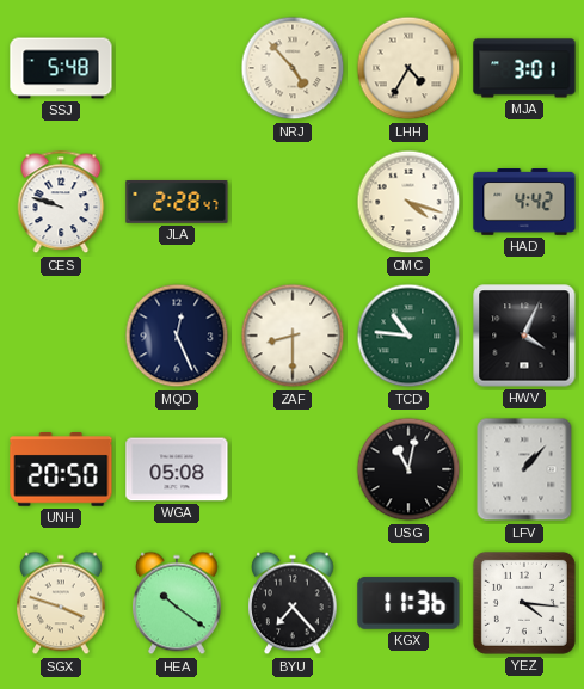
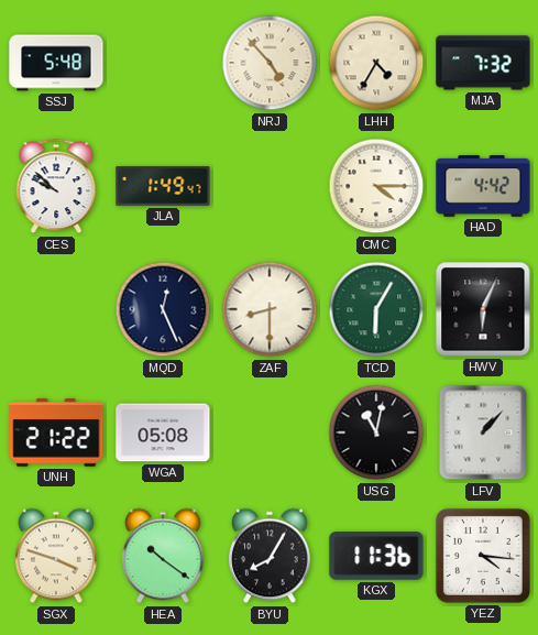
MJA: 3:01 -> 7:32
CES: 9:48 -> 9:52
JLA: 2:28 -> 1:49
CMC: 4:18 -> 4:15
TCD: 10:46 -> 6:05
HWV: 4:04 -> 6:04
UNH: 20:50 -> 21:22
BYU: 7:23 -> 8:05
